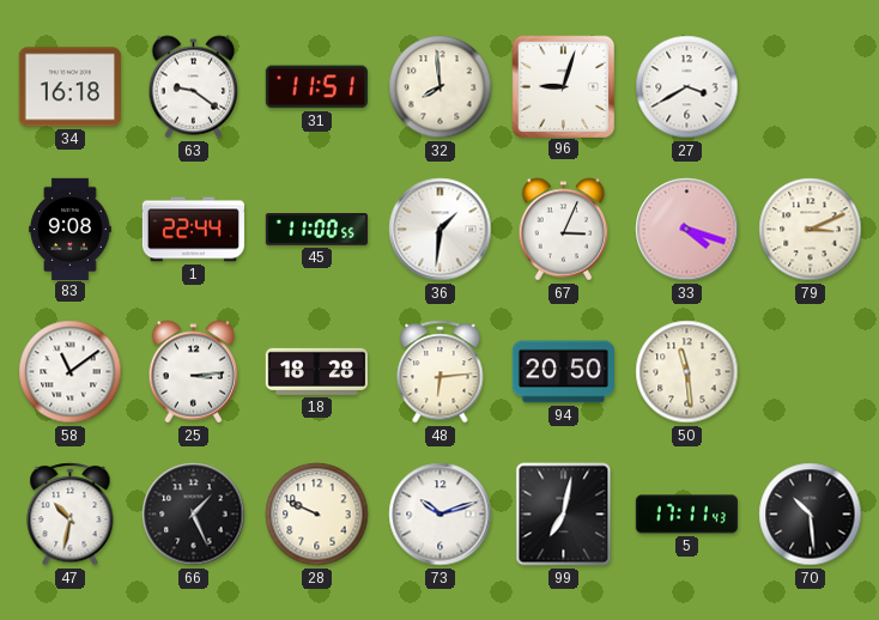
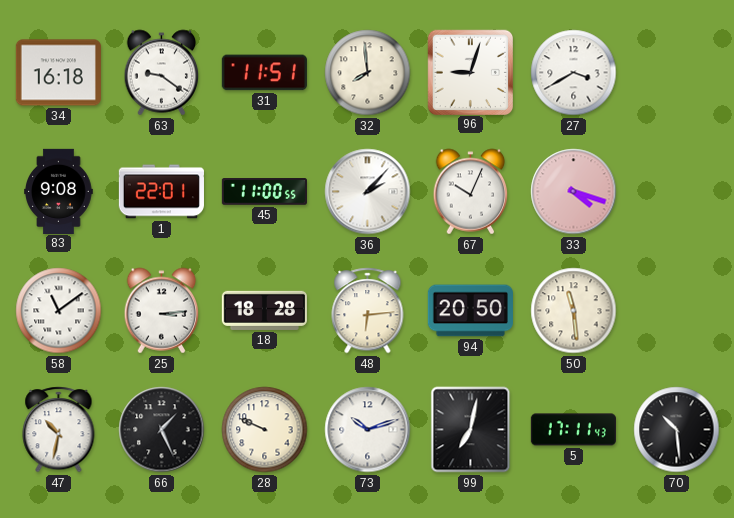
1: 22:44 -> 22:01
36: 1:31 -> 2:07
67: 3:04 -> 10:04
79: 3:11 -> none
